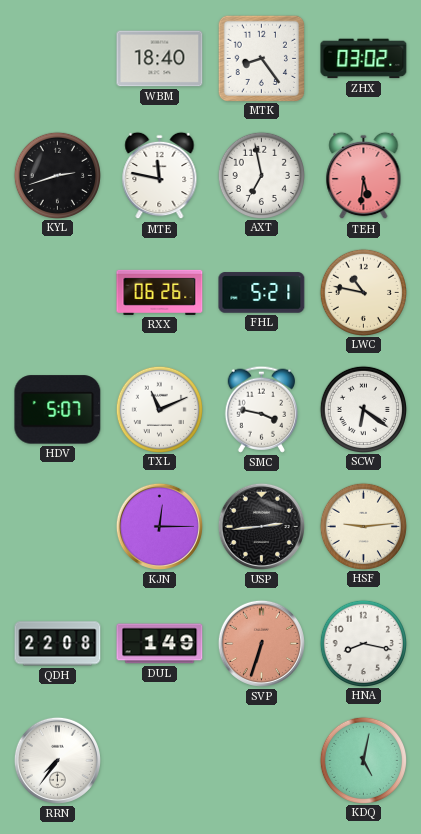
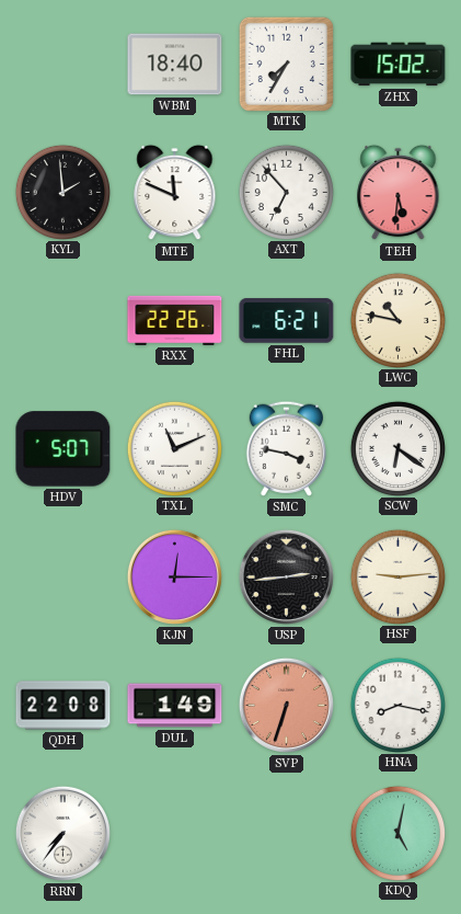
MTK: 8:24 -> 7:35
ZHX: 03:02 -> 15:02
KYL: 2:42 -> 1:59
MTE: 11:47 -> 11:49
AXT: 6:58 -> 6:53
RXX: 06:26 -> 22:26
FHL: 5:21 -> 6:21
